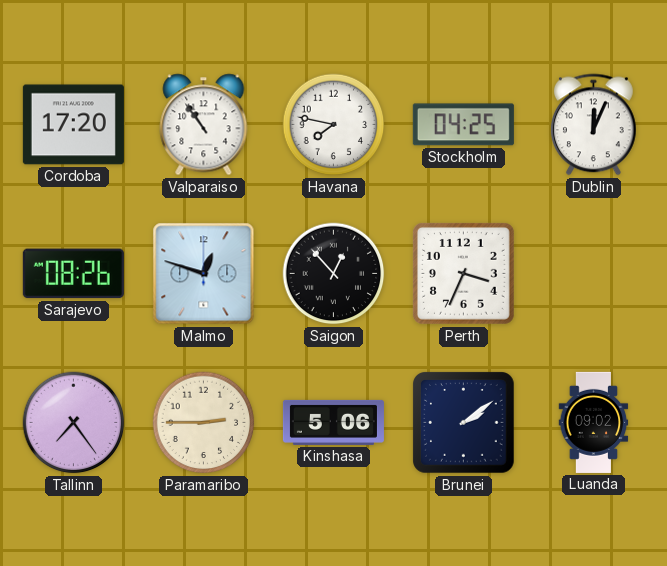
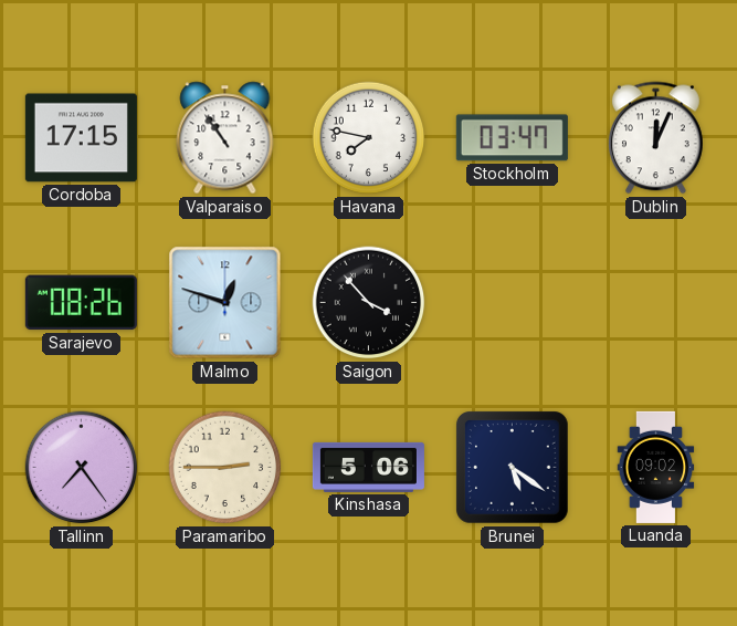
Cordoba: 17:20 -> 17:15
Stockholm: 04:25 -> 03:47
Saigon: 12:53 -> 3:53
Perth: 3:34 -> none
Brunei: 2:09 -> 5:21
